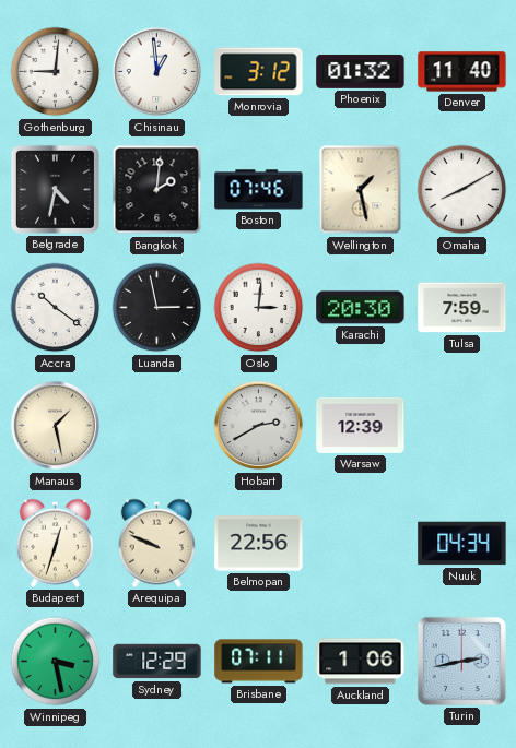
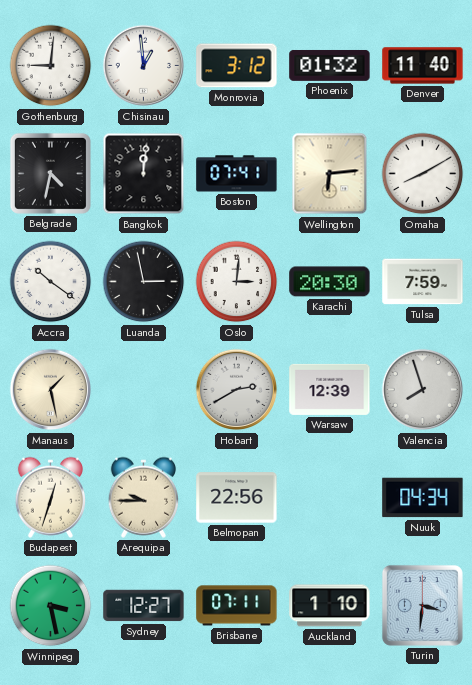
Bangkok: 2:01 -> 12:01
Boston: 07:46 -> 07:41
Wellington: 1:28 -> 6:14
Valencia: none -> 7:57
Arequipa: 9:49 -> 9:45
Sydney: 12:29 -> 12:27
Auckland: 1:06 -> 1:10
Turin: 2:43 -> 3:31
